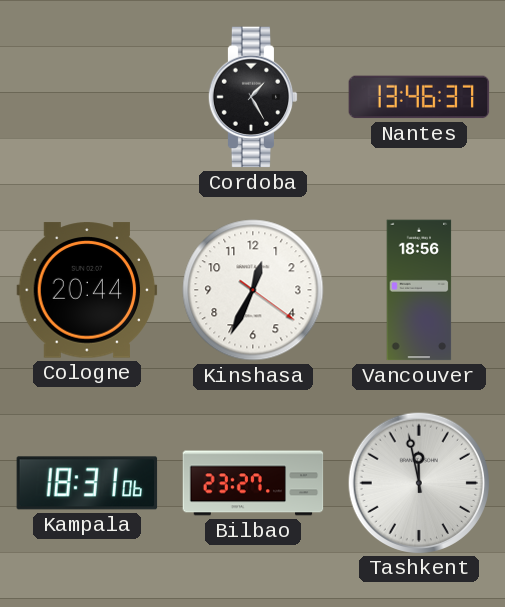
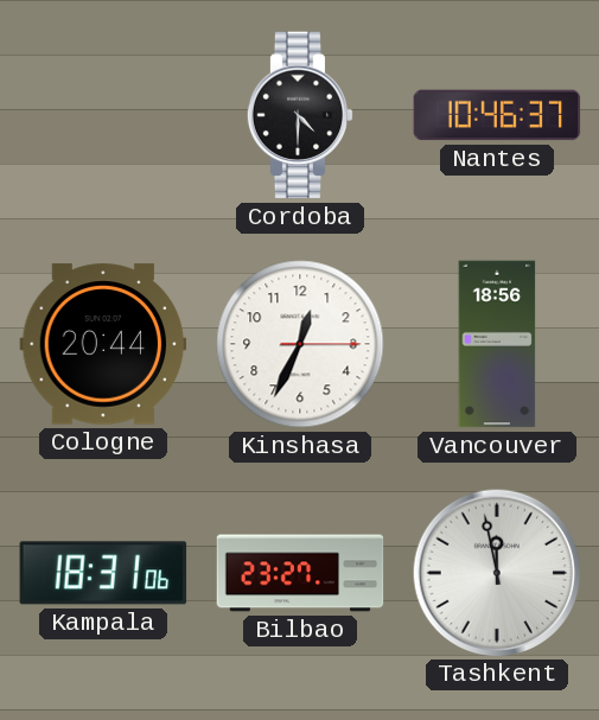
Cordoba: 1:25 -> 4:30
Nantes: 13:46 -> 10:46
Kinshasa: 12:34:21 -> 12:34:15
